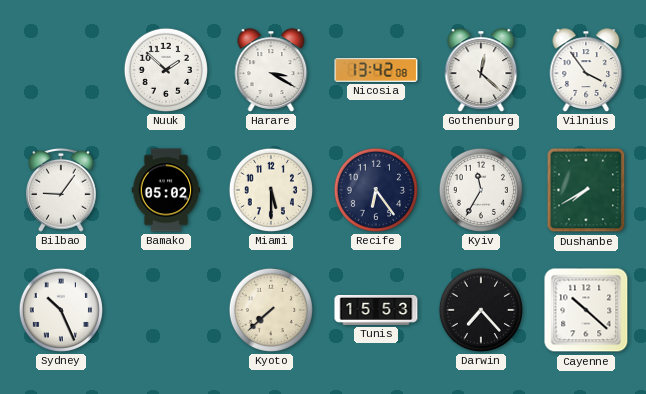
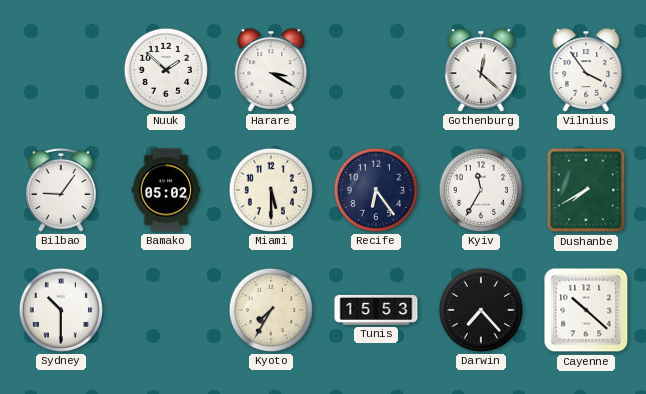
Nicosia: 13:42 -> none
Sydney: 10:26 -> 10:30
Kyoto: 7:38 -> 7:35
